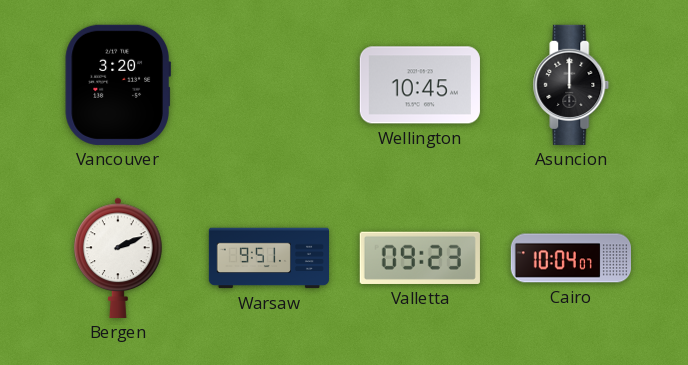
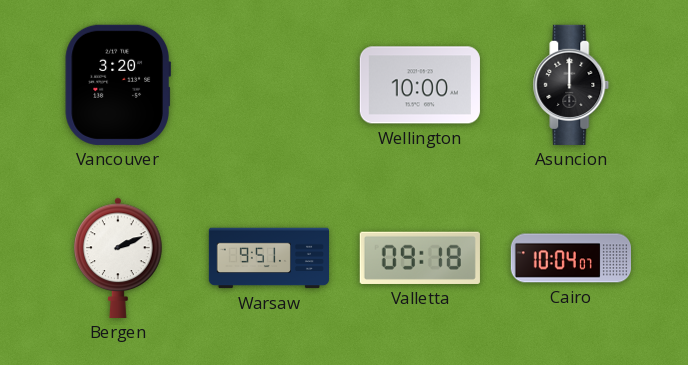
Wellington: 10:45 -> 10:00
Valletta: 09:23 -> 09:18
